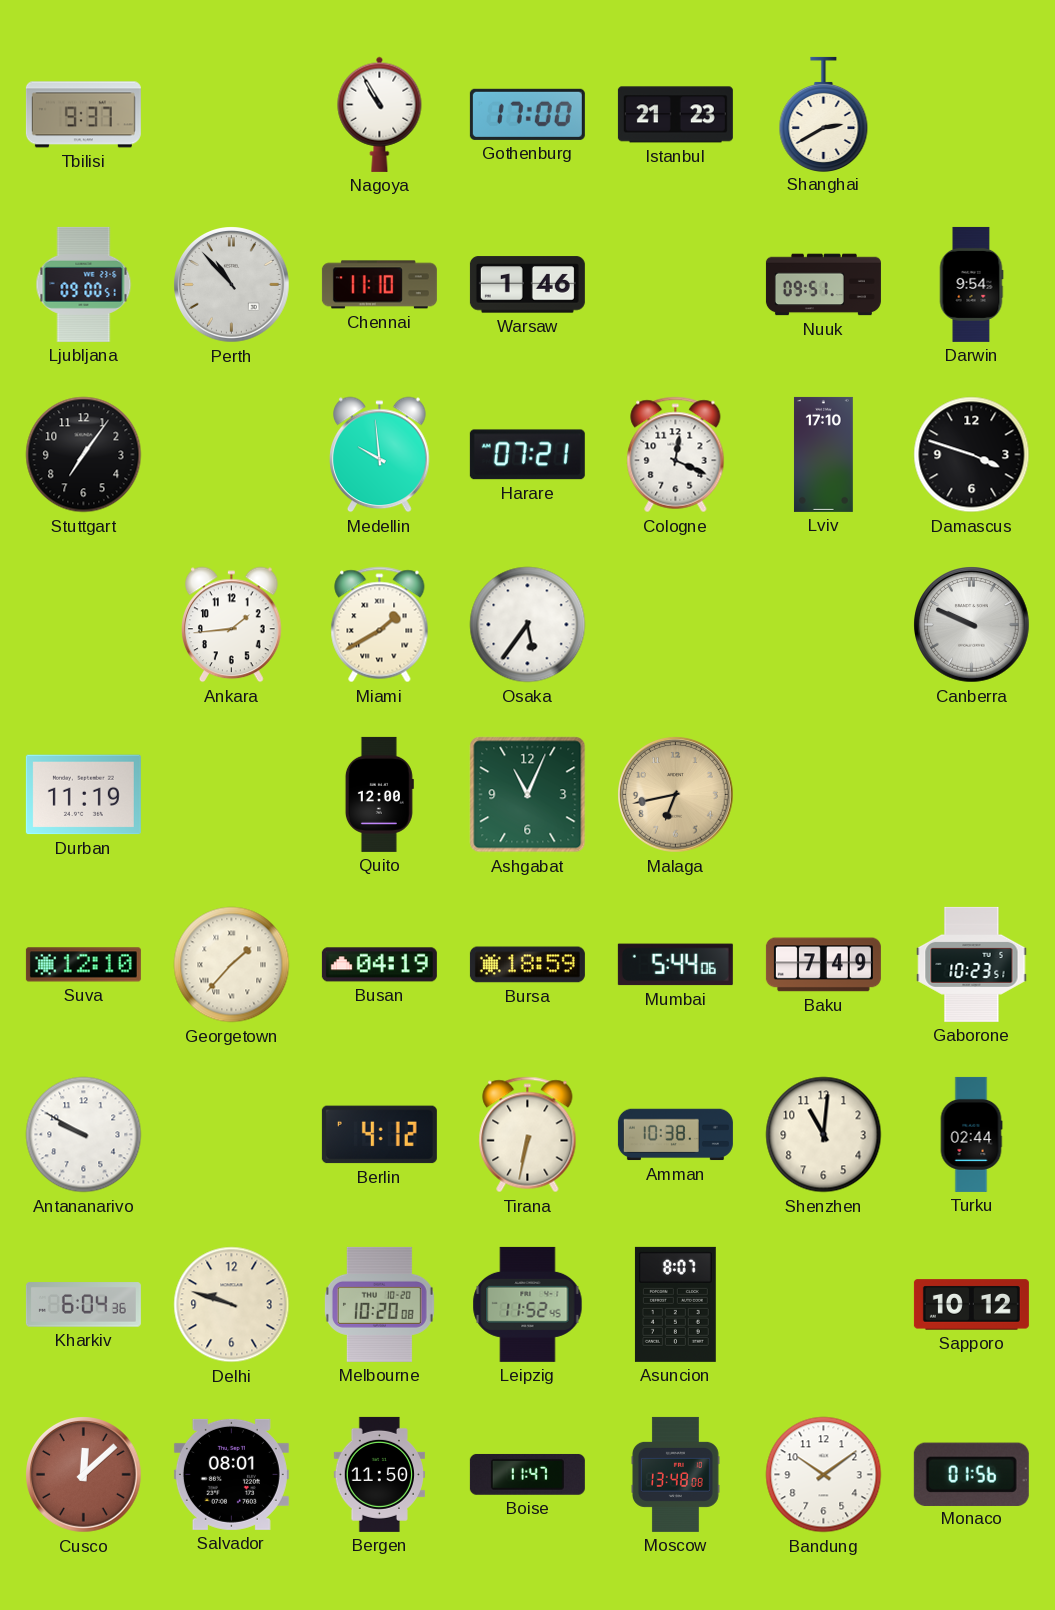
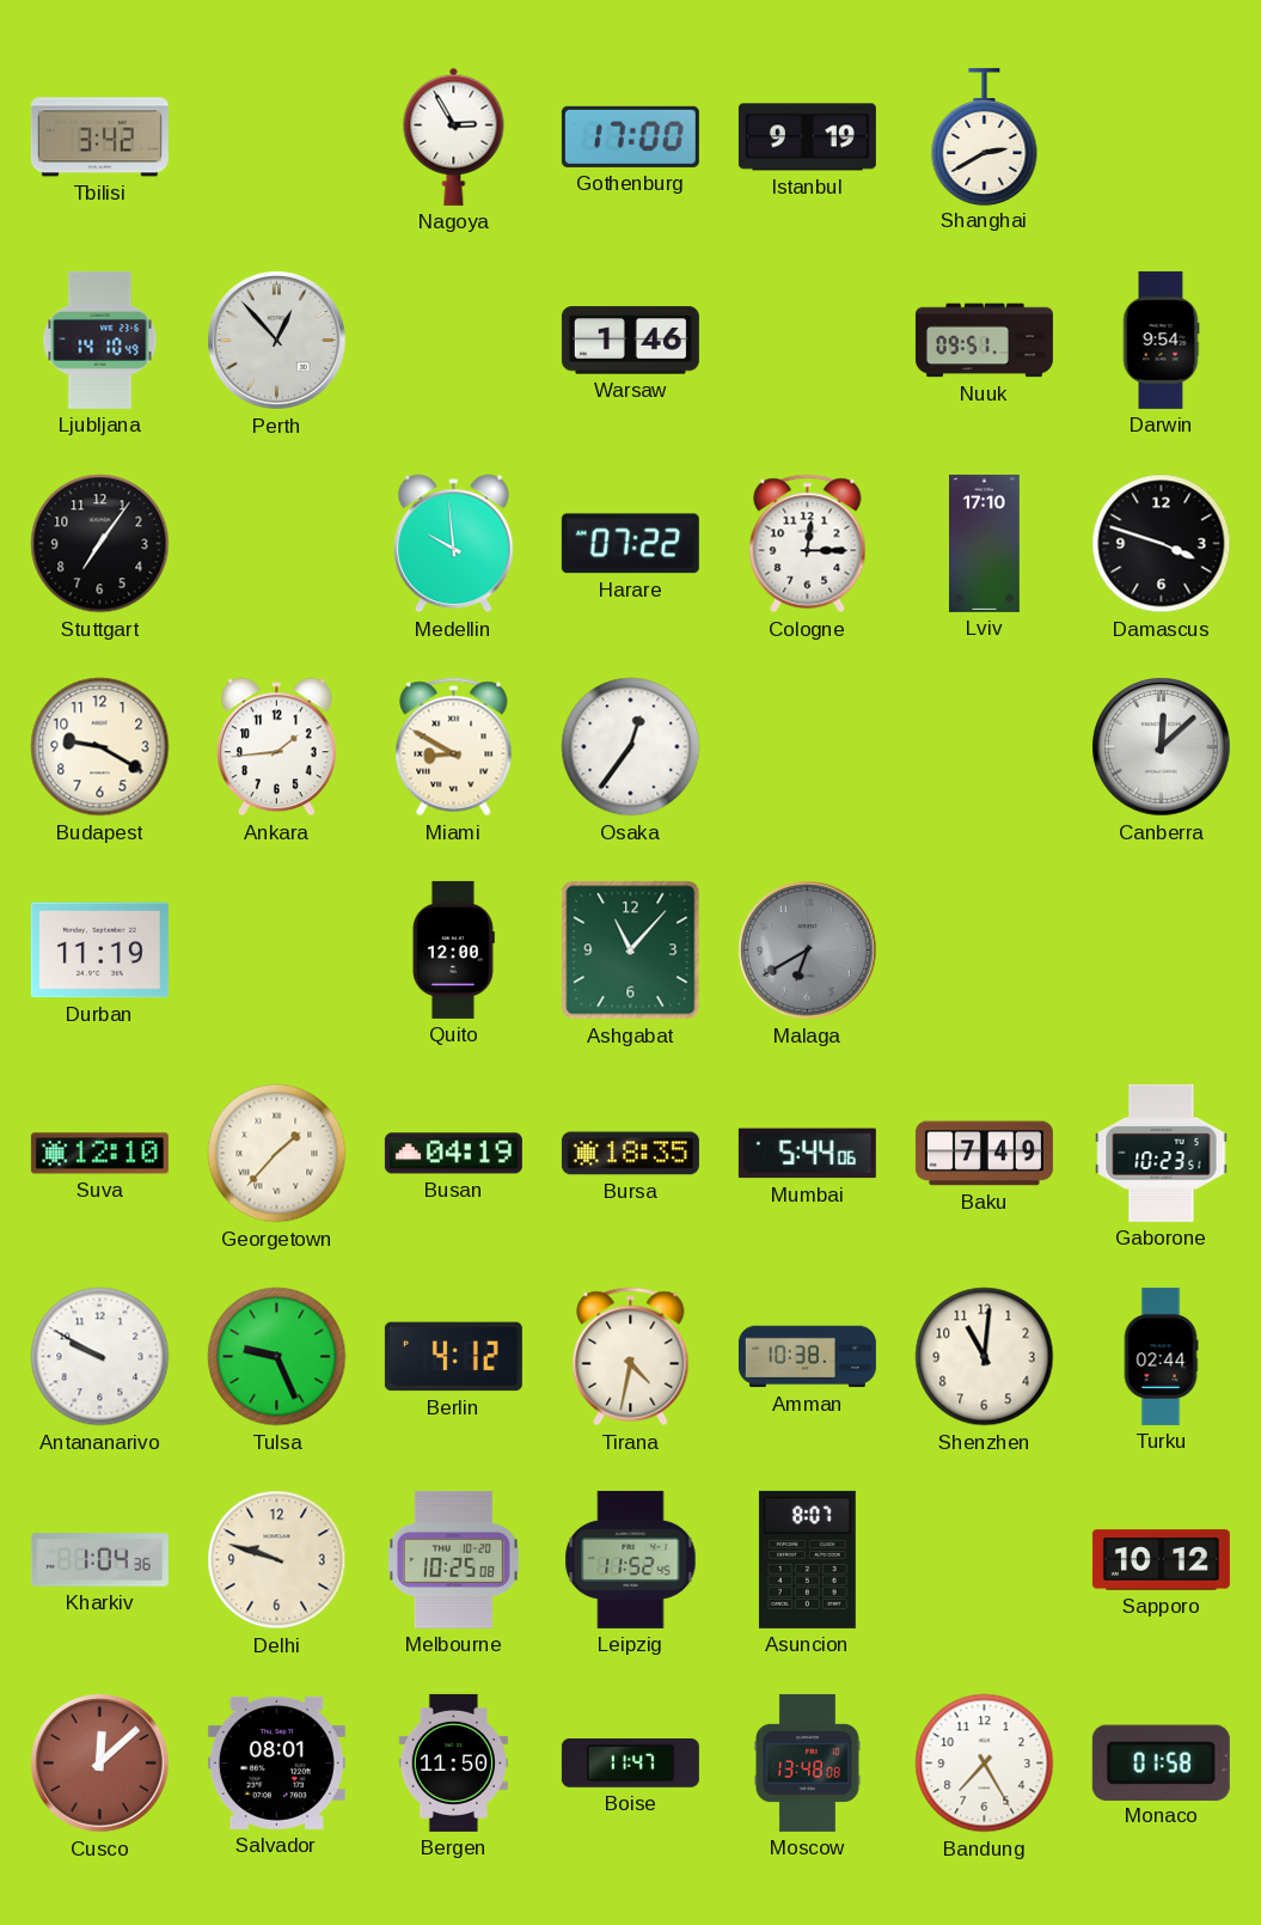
Tbilisi: 9:37 -> 3:42
Nagoya: 10:55 -> 2:55
Istanbul: 21:23 -> 9:19
Ljubljana: 09:00 -> 14:10
Perth: 10:53 -> 12:53
Chennai: 11:10 -> none
Harare: 07:21 -> 07:22
Cologne: 12:19 -> 12:15
Budapest: none -> 9:20
Miami: 1:40 -> 8:50
Osaka: 5:36 -> 12:36
Canberra: 9:49 -> 12:08
Ashgabat: 11:04 -> 11:07
Malaga: 6:43 -> 6:40
Malaga dial: champagne -> grey
Bursa: 18:59 -> 18:35
Tulsa: none -> 9:26
Tirana: 6:32 -> 4:32
Kharkiv: 6:04 -> 1:04
Melbourne: 10:20 -> 10:25
Bandung: 10:09 -> 7:25
Monaco: 01:56 -> 01:58
